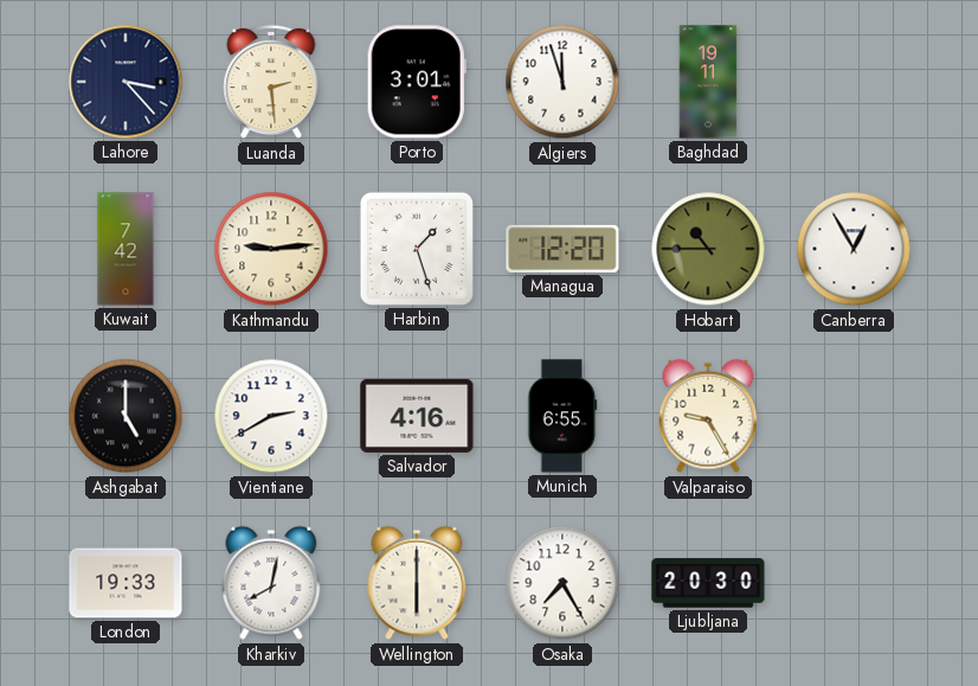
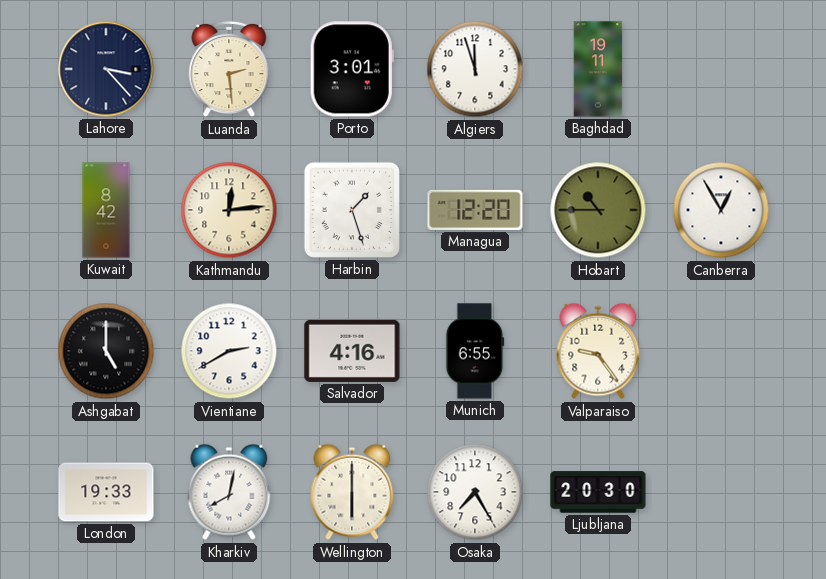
Kuwait: 7:42 -> 8:42
Kathmandu: 9:14 -> 12:14
Valparaiso: 9:25 -> 9:24
